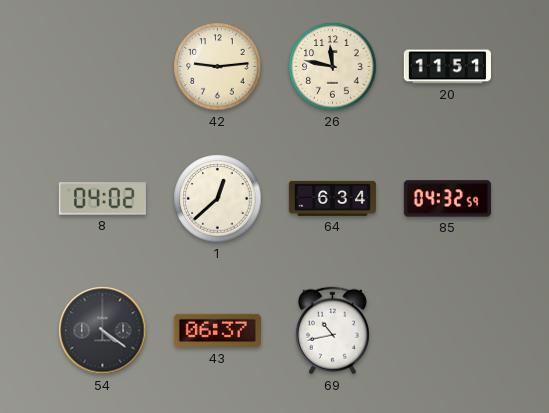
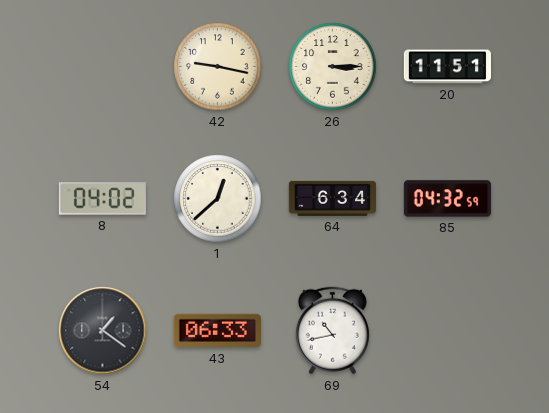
42: 9:14 -> 9:17
26: 11:47 -> 3:15
54: 4:21 -> 1:21
43: 06:37 -> 06:33
